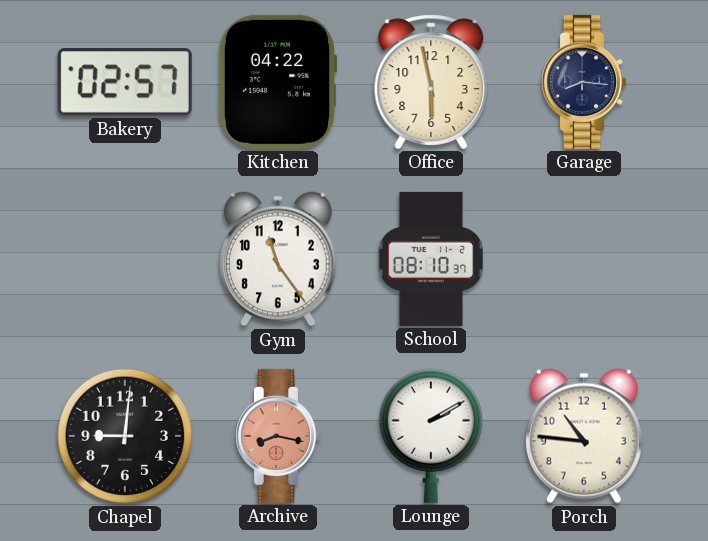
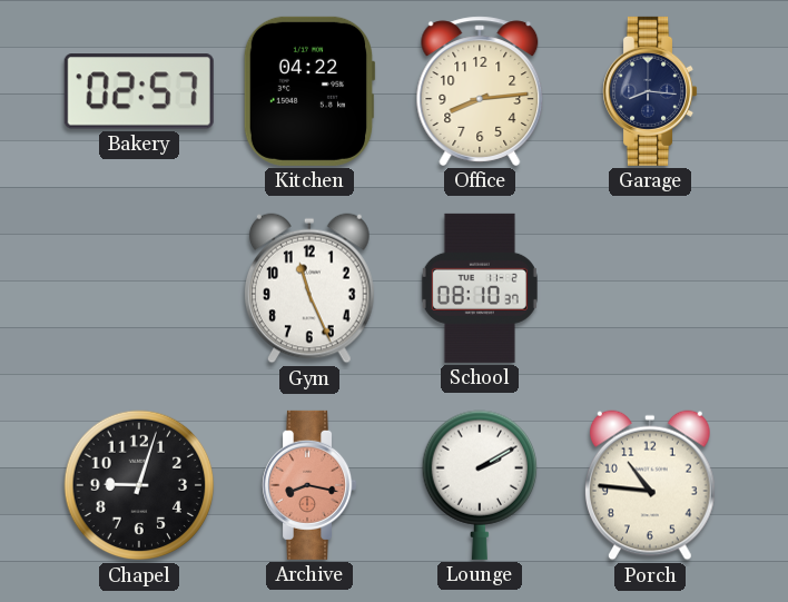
Office: 5:58 -> 8:14
Gym: 11:24 -> 11:26
Chapel: 9:01 -> 9:03
